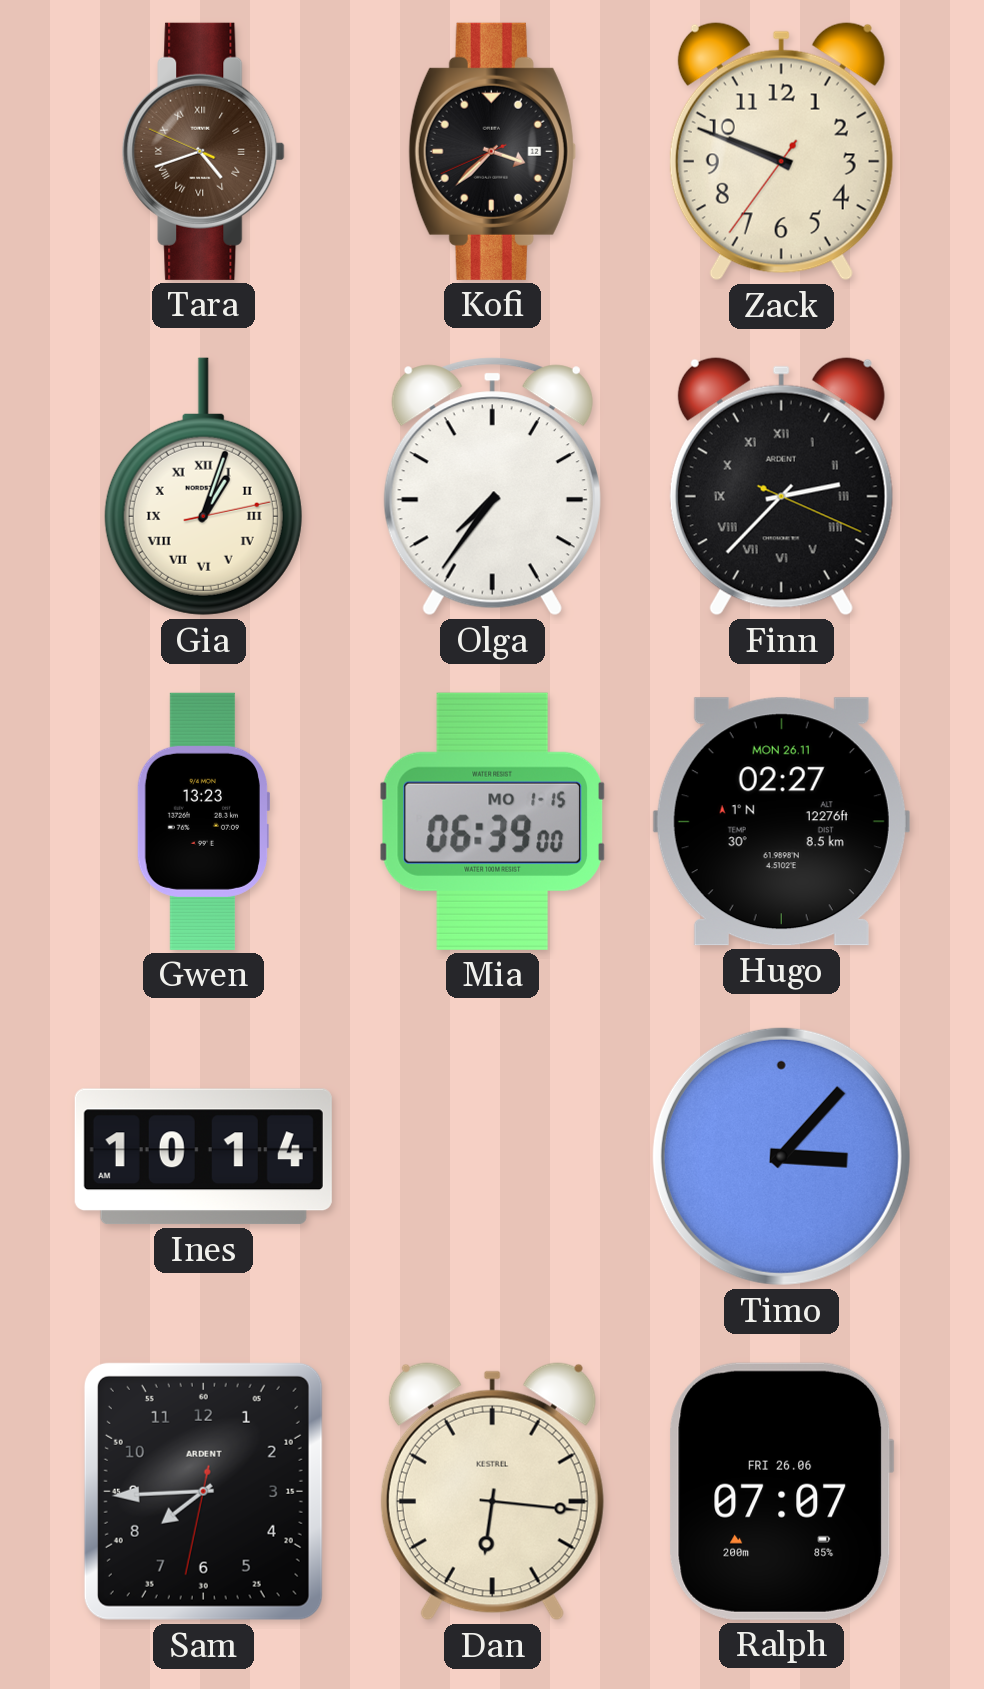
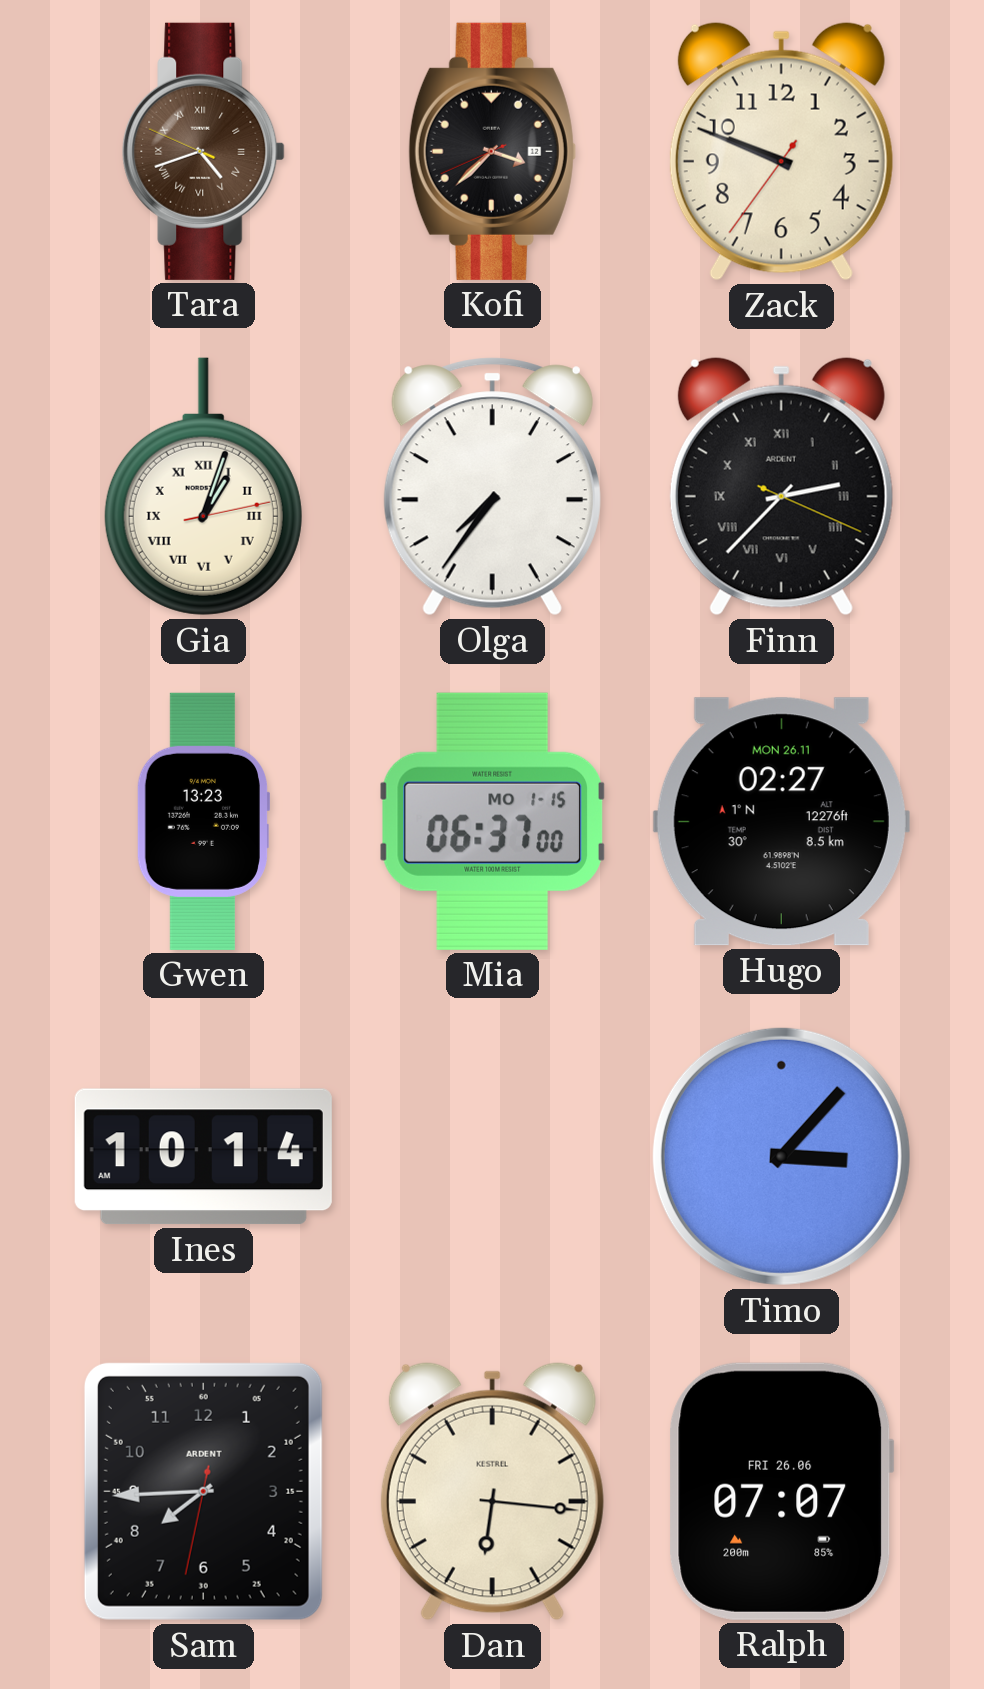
Mia: 06:39 -> 06:37
